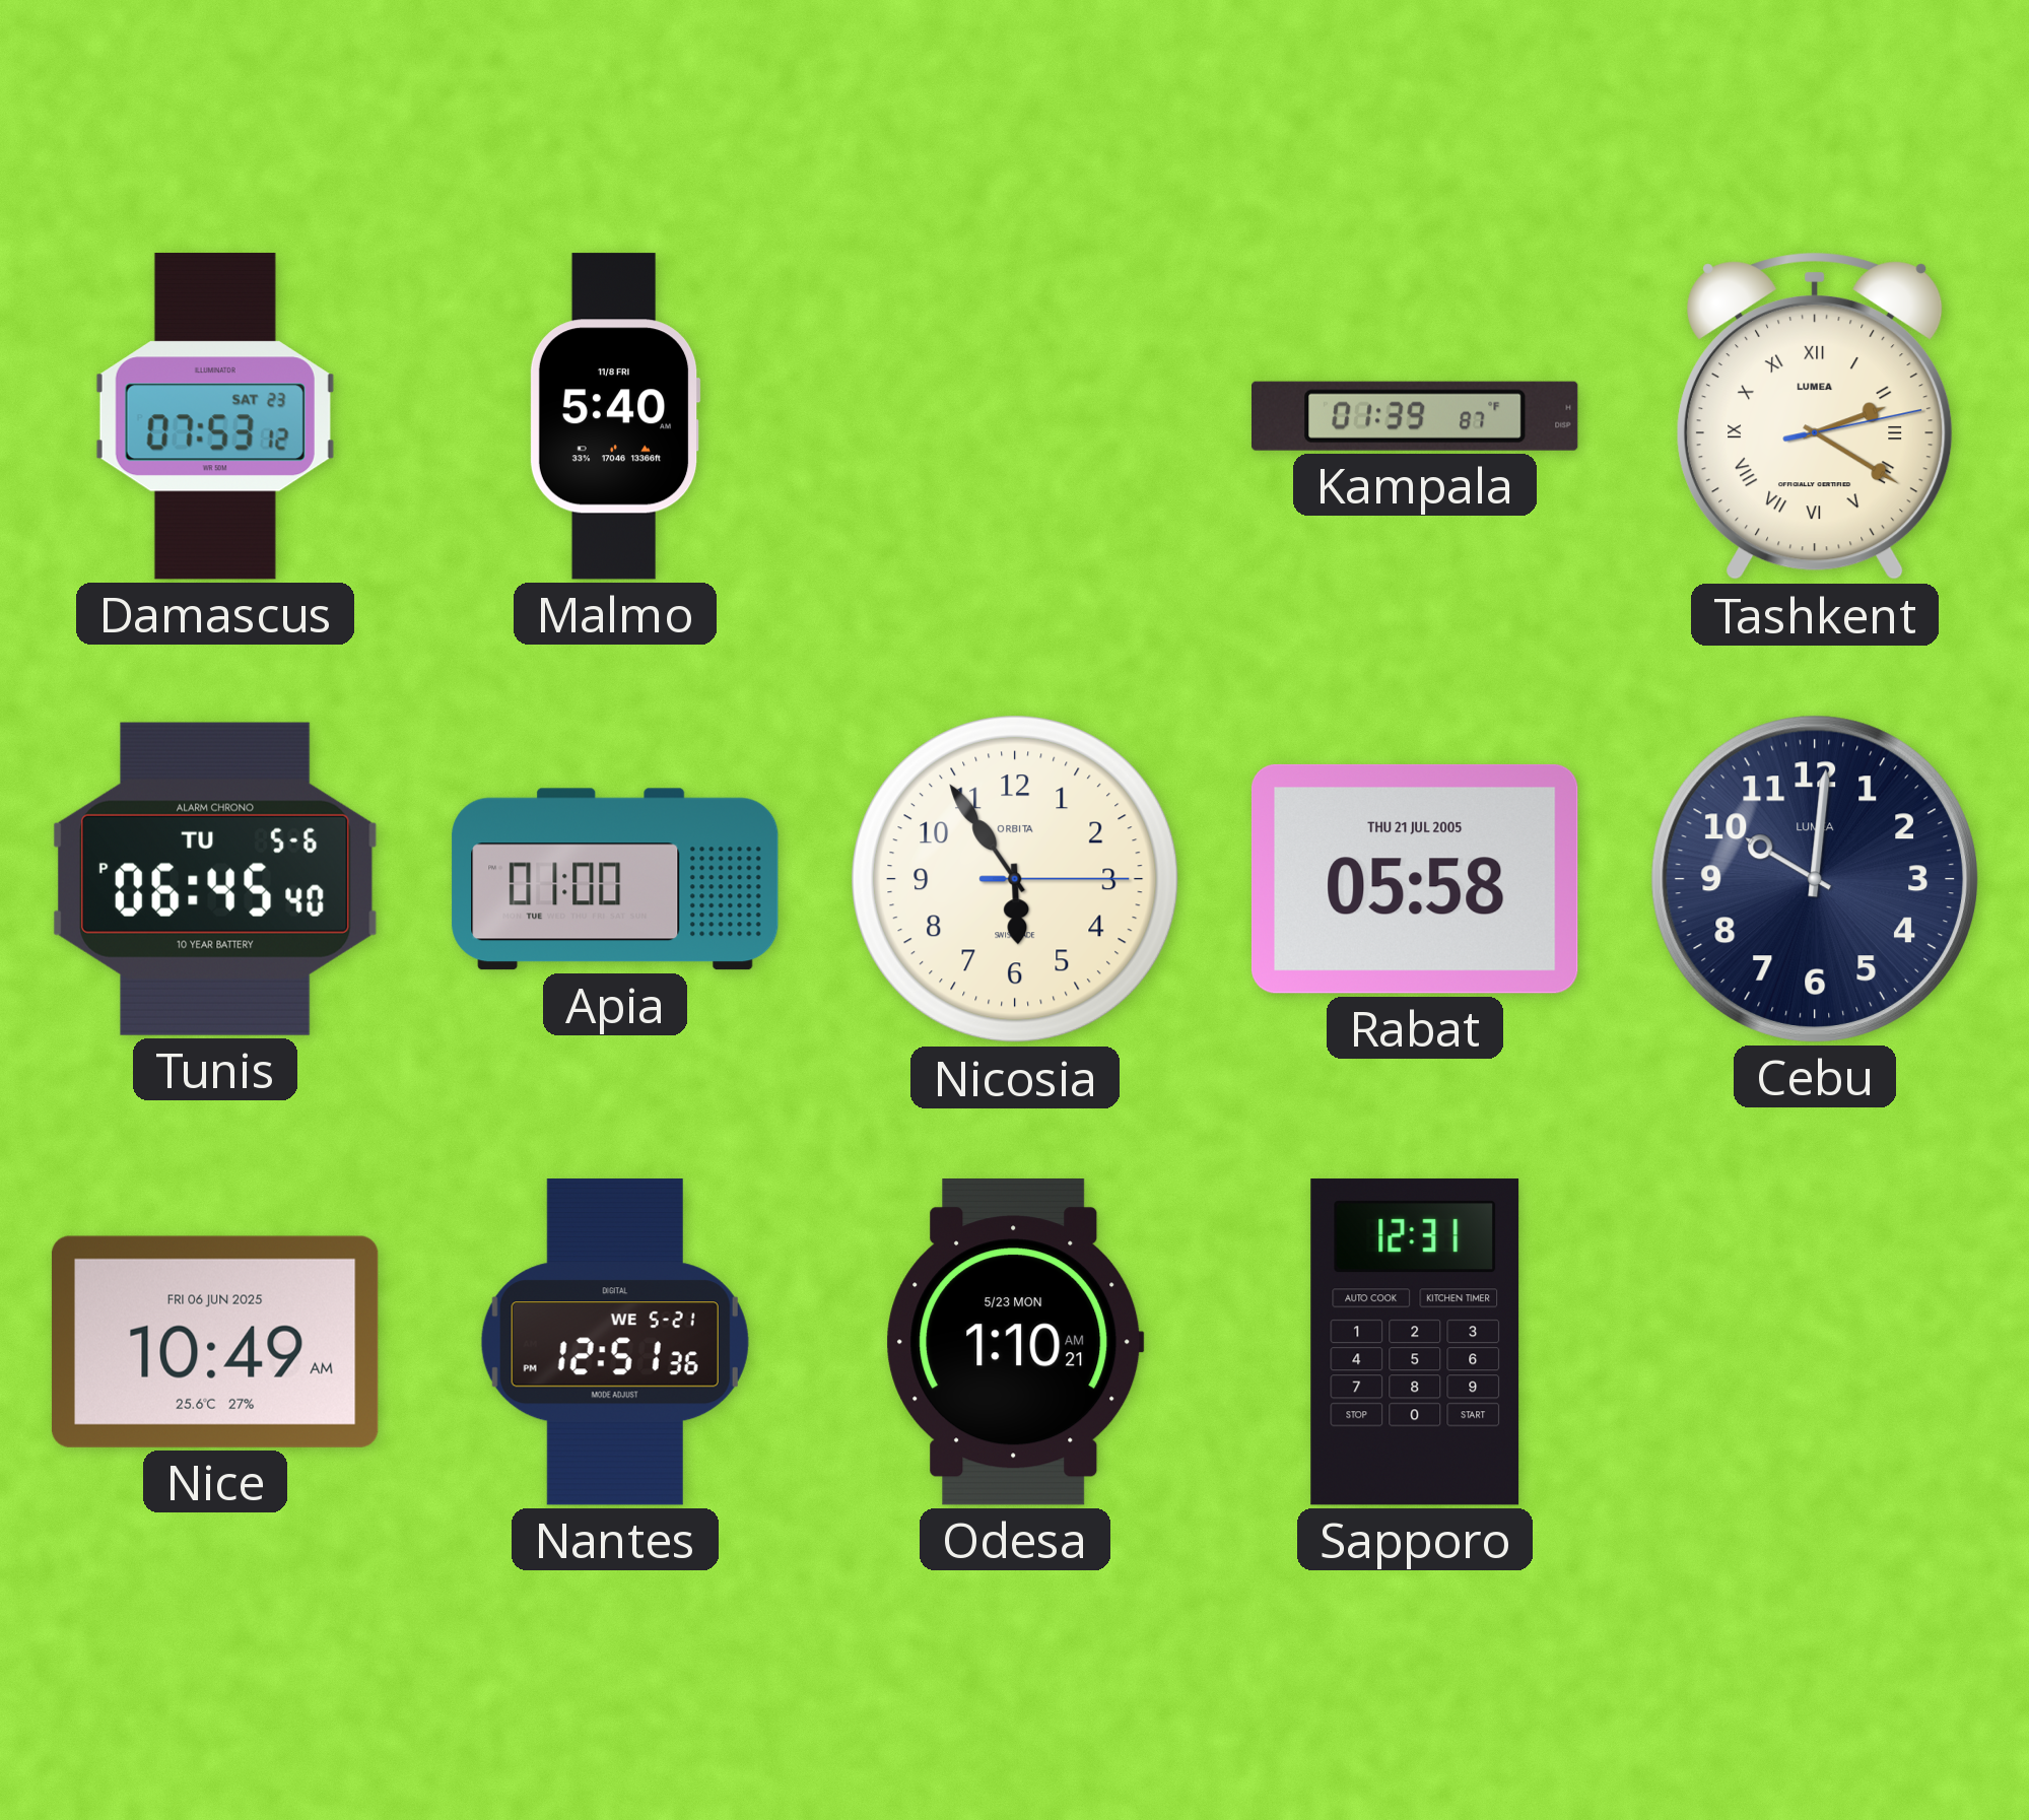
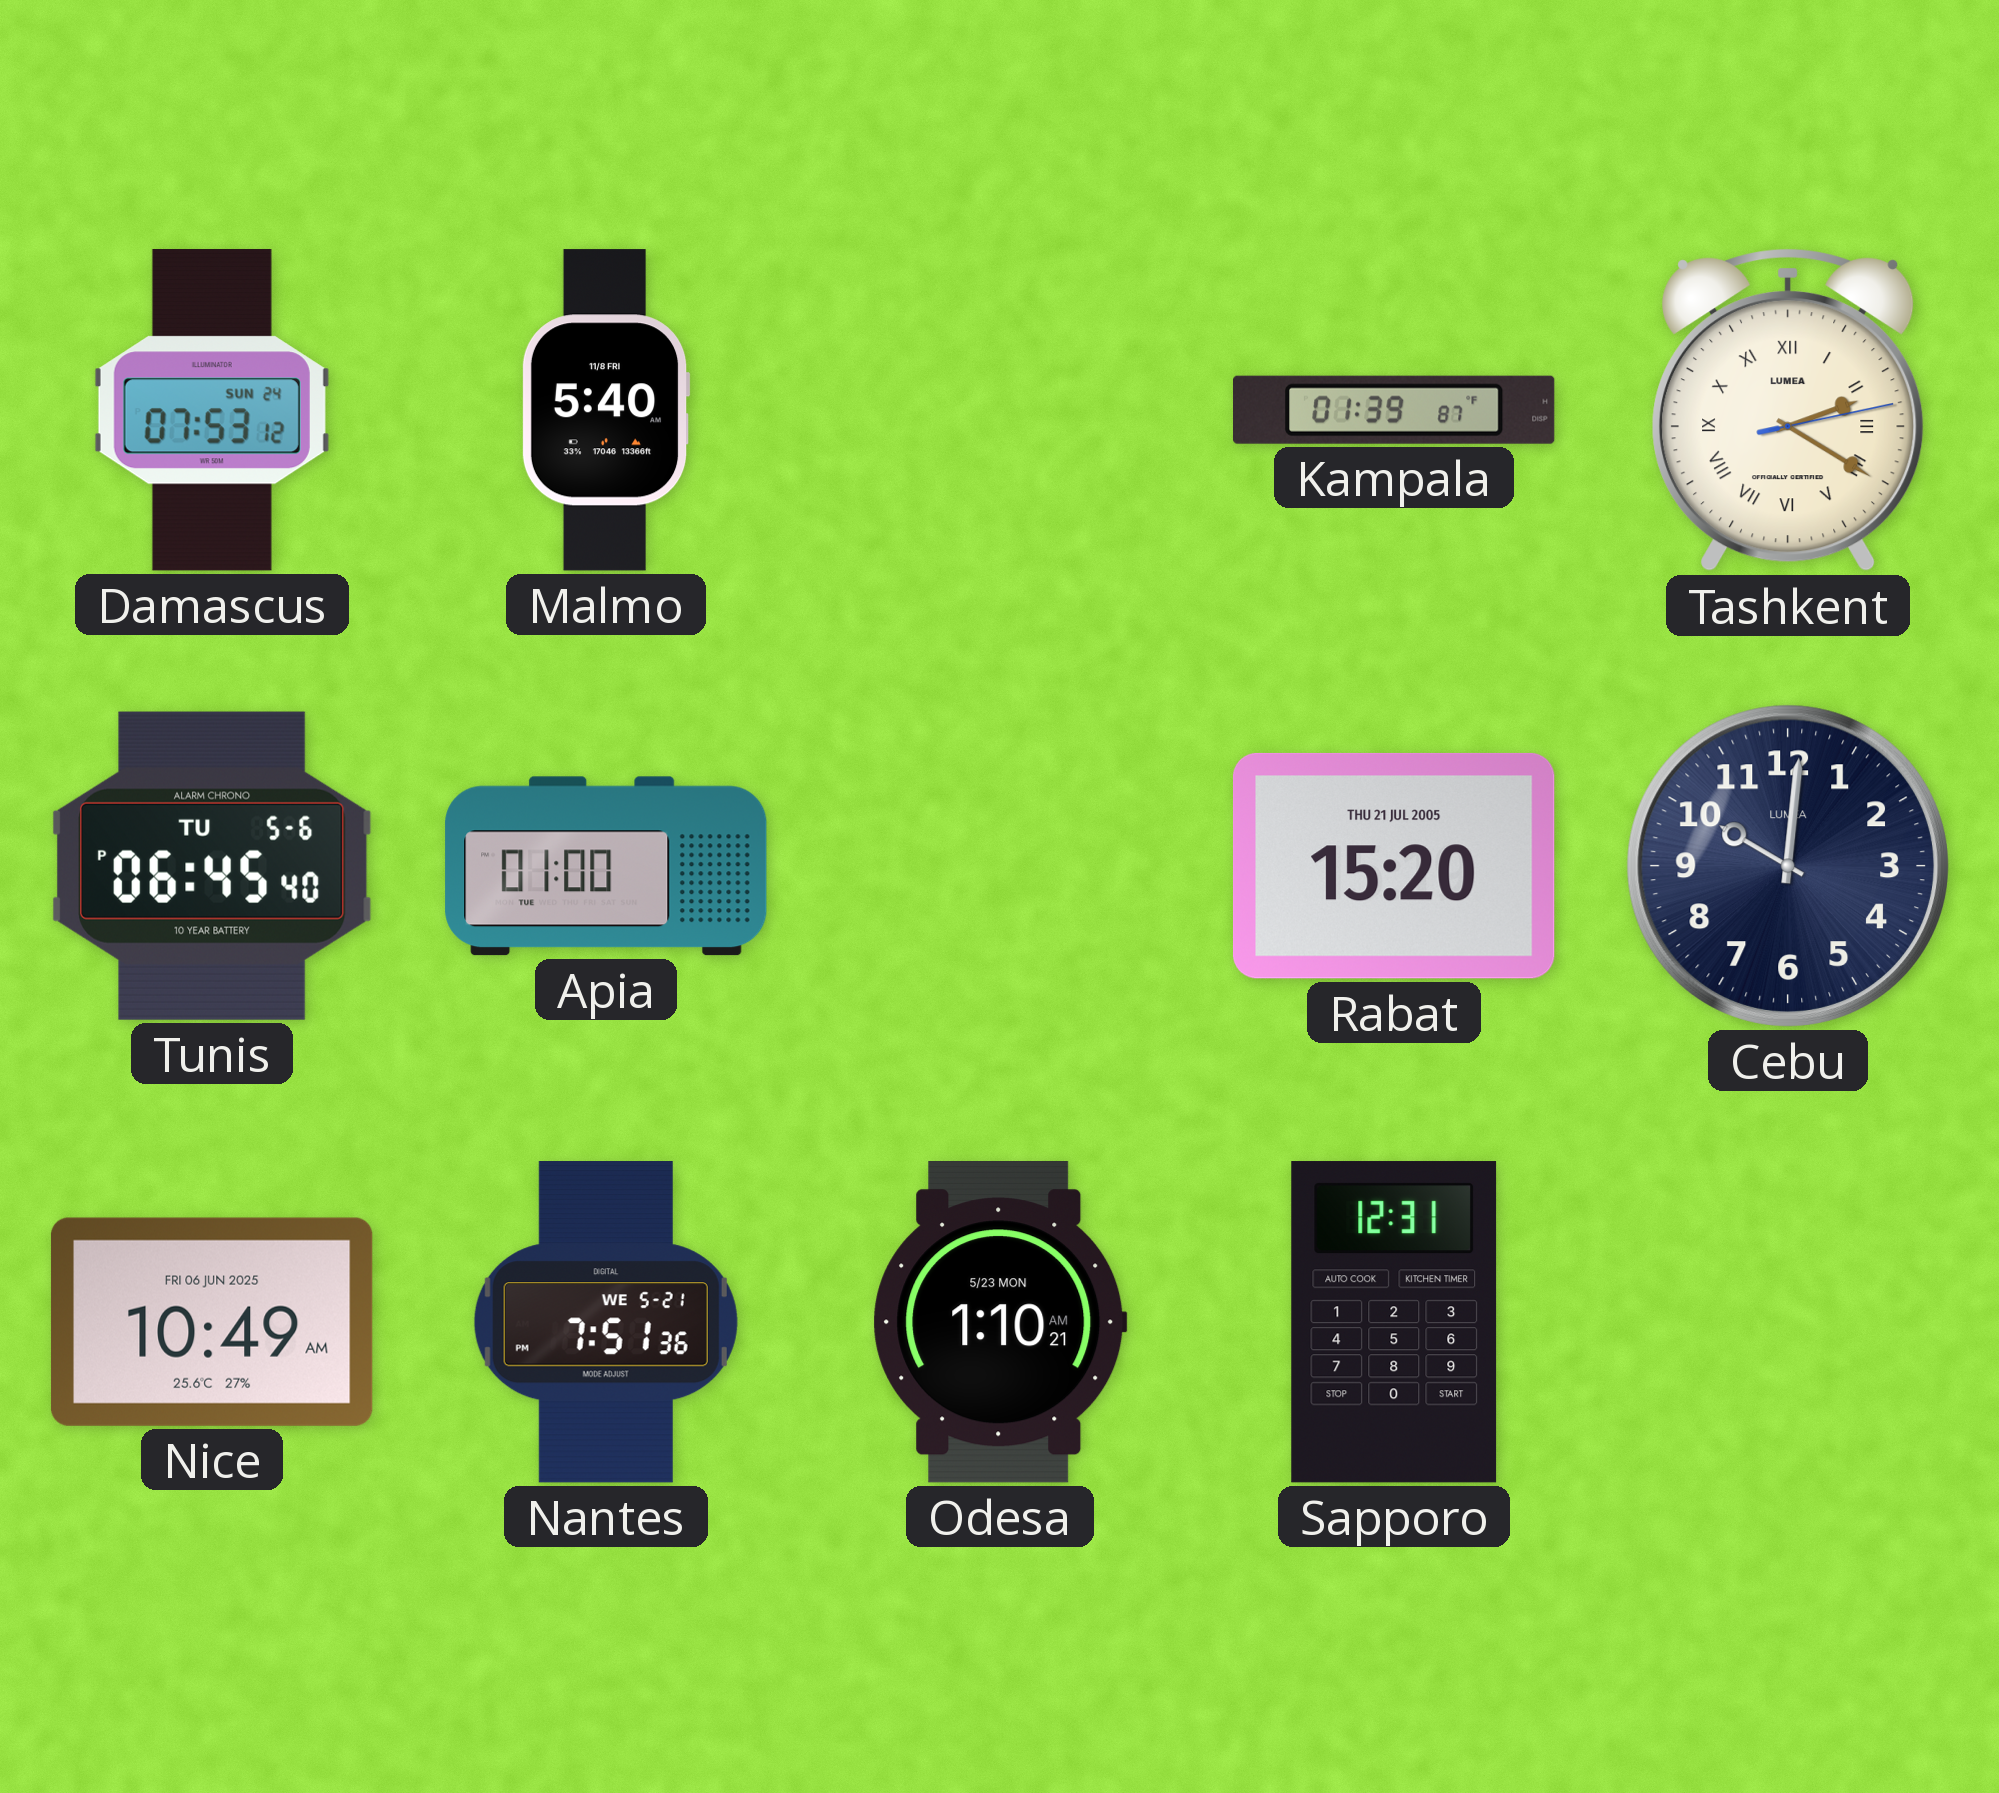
Damascus date: SAT 23 -> SUN 24
Nicosia: 5:54 -> none
Rabat: 05:58 -> 15:20
Nantes: 12:51 -> 7:51
